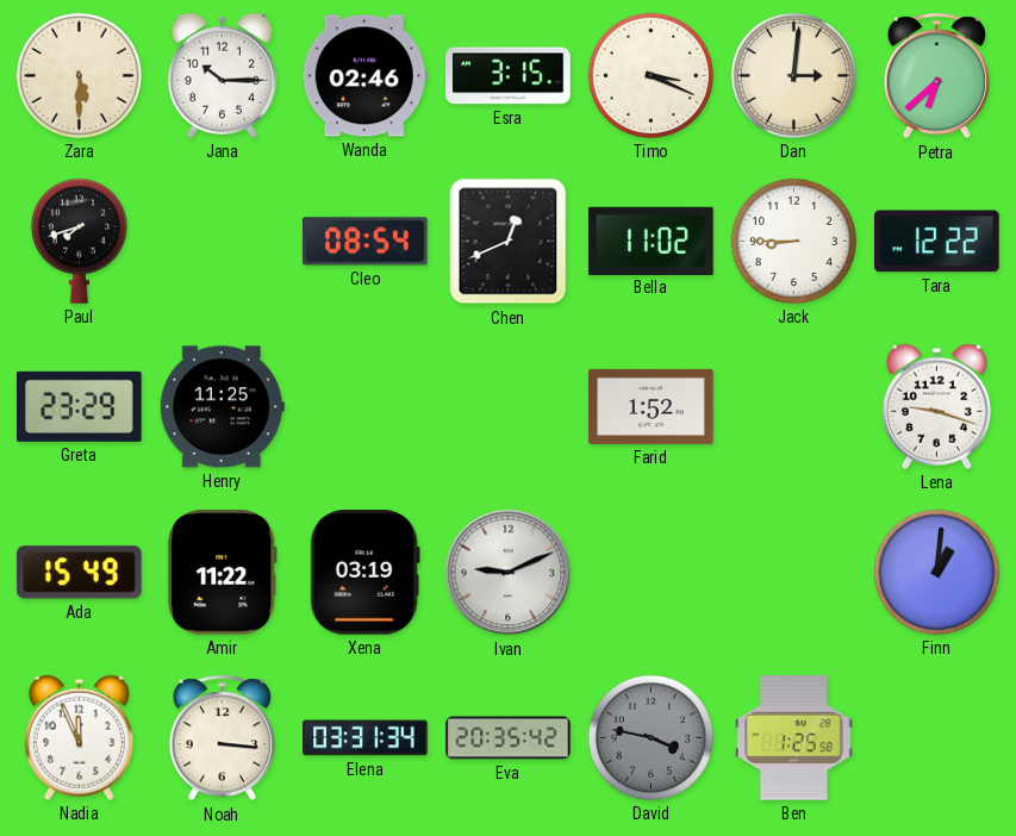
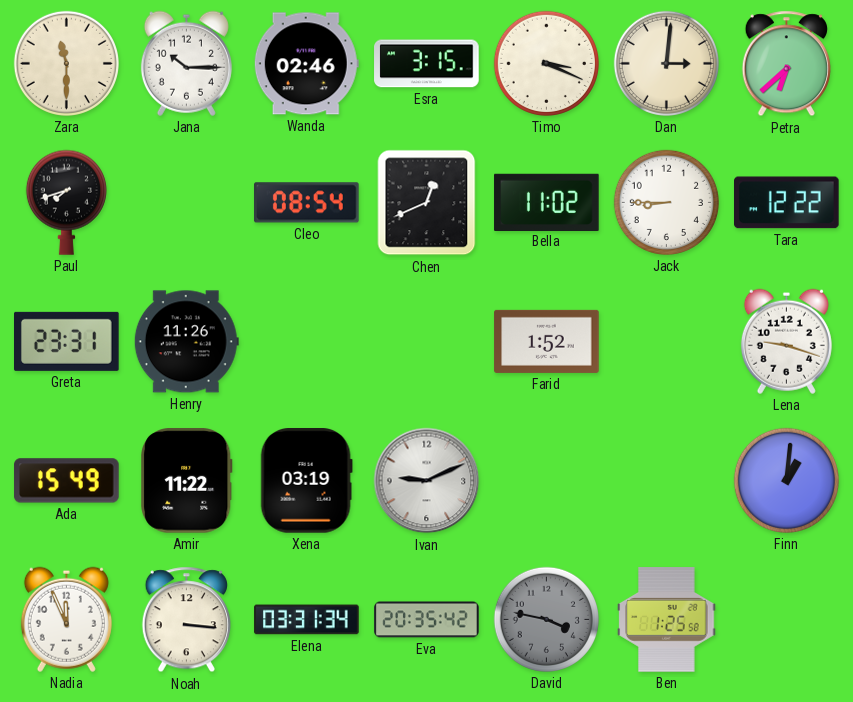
Zara: 5:30 -> 11:30
Greta: 23:29 -> 23:31
Henry: 11:25 -> 11:26
